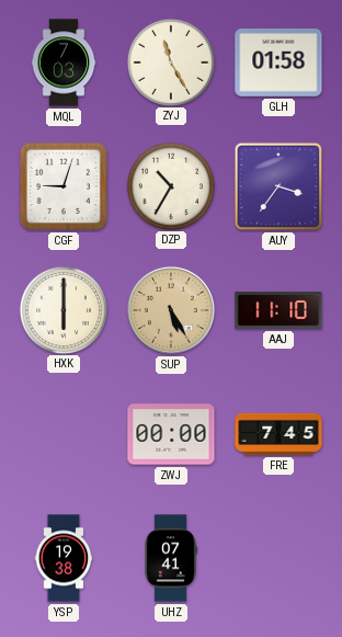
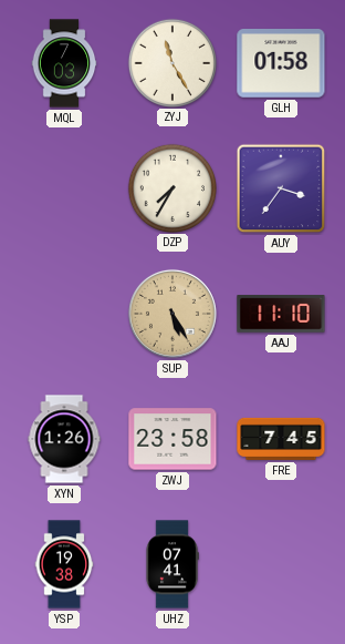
CGF: 9:03 -> none
DZP: 10:35 -> 7:35
HXK: 6:00 -> none
XYN: none -> 1:26
ZWJ: 00:00 -> 23:58
